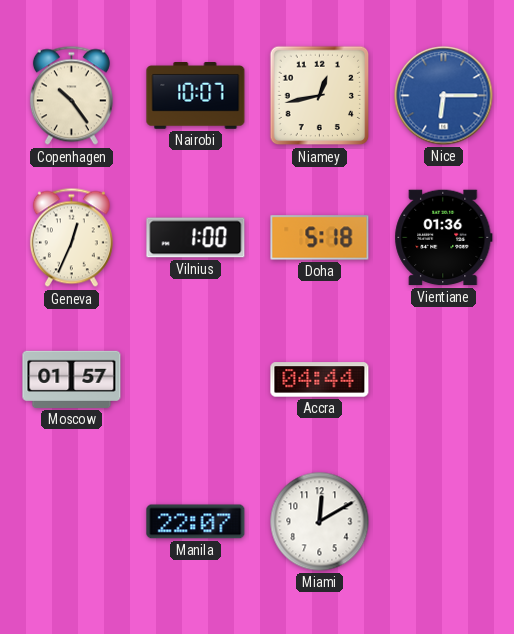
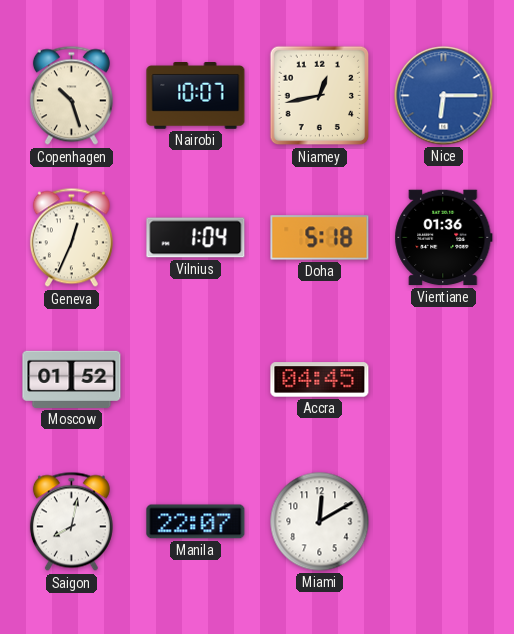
Copenhagen: 10:24 -> 10:27
Vilnius: 1:00 -> 1:04
Moscow: 01:57 -> 01:52
Accra: 04:44 -> 04:45
Saigon: none -> 8:02
